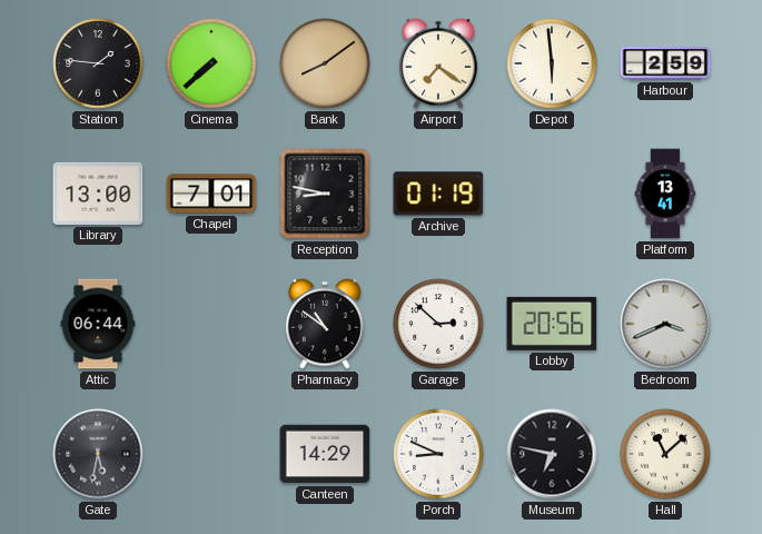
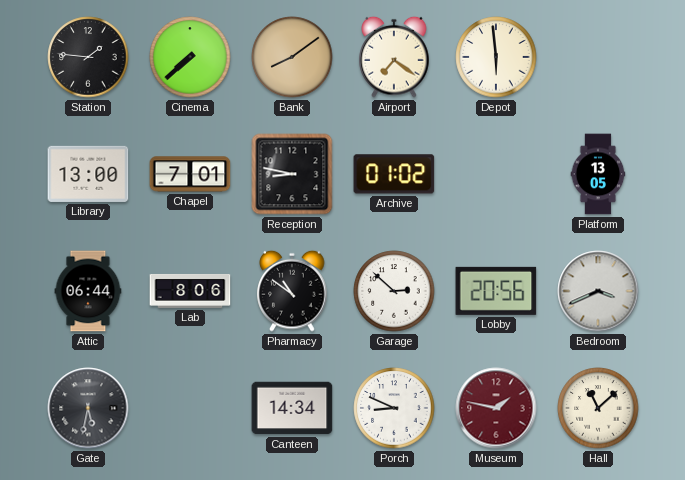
Harbour: 2:59 -> none
Archive: 01:19 -> 01:02
Platform: 13:41 -> 13:05
Lab: none -> 8:06
Canteen: 14:29 -> 14:34
Museum: 6:47 -> 1:47
Museum dial: black -> burgundy
